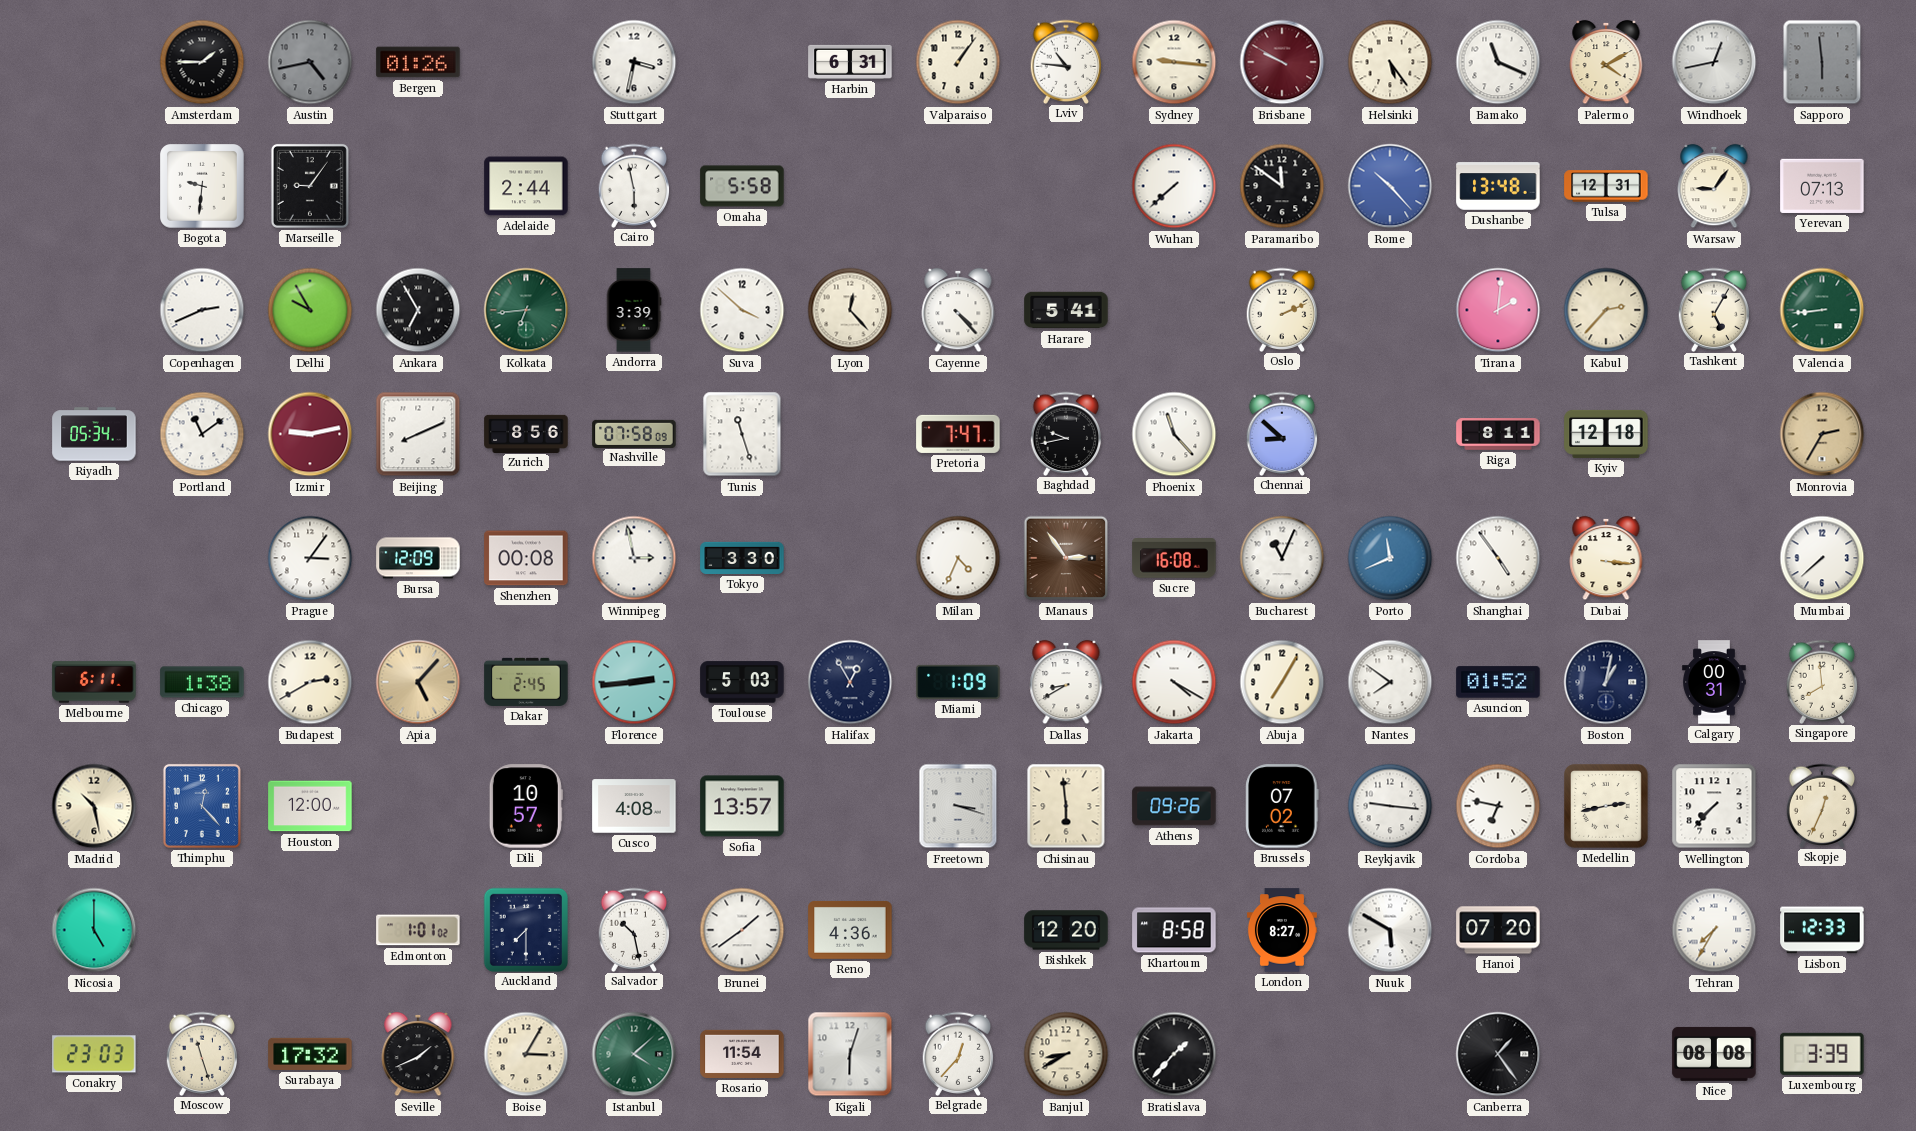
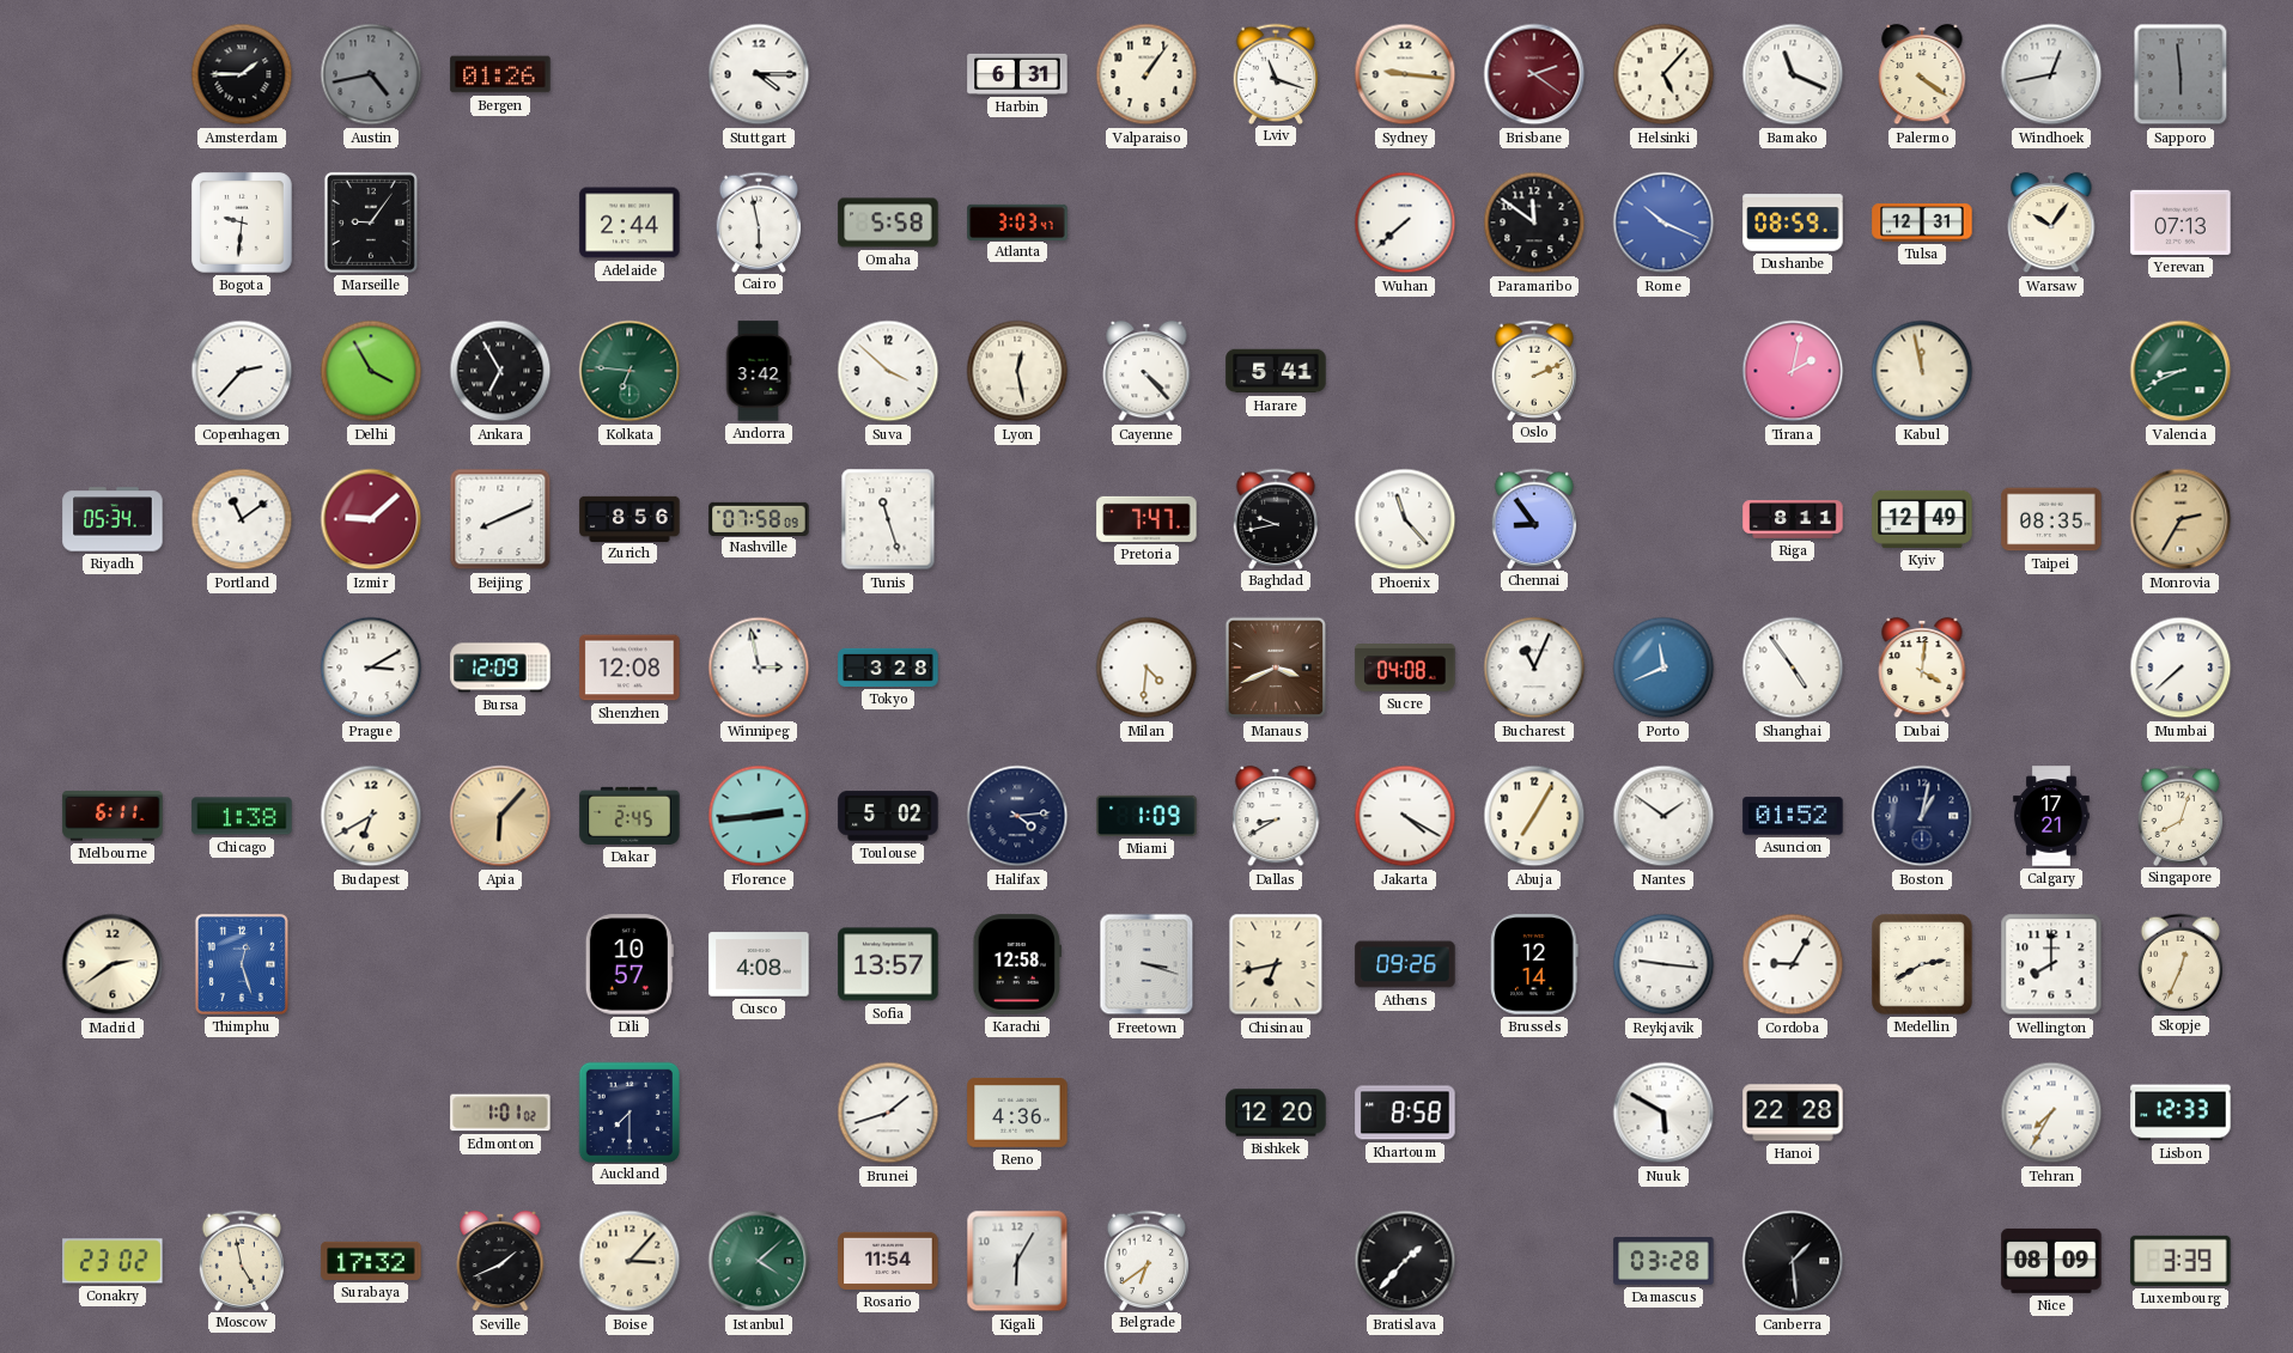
Stuttgart: 3:32 -> 4:15
Lviv: 10:46 -> 11:18
Brisbane: 9:50 -> 2:21
Helsinki: 5:24 -> 5:07
Palermo: 4:10 -> 4:21
Atlanta: none -> 3:03
Rome: 10:23 -> 10:19
Dushanbe: 13:48 -> 08:59
Warsaw: 9:06 -> 10:06
Copenhagen: 2:41 -> 2:37
Delhi: 9:55 -> 3:55
Kolkata: 6:44 -> 6:46
Andorra: 3:39 -> 3:42
Lyon: 12:23 -> 12:28
Tirana: 2:01 -> 2:02
Kabul: 2:37 -> 11:58
Tashkent: 5:05 -> none
Valencia: 8:44 -> 8:41
Izmir: 9:13 -> 9:08
Chennai: 8:52 -> 8:54
Kyiv: 12:18 -> 12:49
Taipei: none -> 08:35
Prague: 3:06 -> 3:10
Shenzhen: 00:08 -> 12:08
Tokyo: 3:30 -> 3:28
Milan: 4:34 -> 4:31
Manaus: 2:54 -> 3:41
Sucre: 16:08 -> 04:08
Dubai: 3:16 -> 4:01
Budapest: 2:40 -> 6:40
Apia: 5:07 -> 6:07
Toulouse: 5:03 -> 5:02
Halifax: 12:55 -> 4:14
Nantes: 7:51 -> 1:51
Calgary: 00:31 -> 17:21
Singapore: 7:59 -> 8:03
Madrid: 10:28 -> 2:39
Thimphu: 12:23 -> 12:27
Houston: 12:00 -> none
Karachi: none -> 12:58
Chisinau: 5:59 -> 6:43
Brussels: 07:02 -> 12:14
Cordoba: 6:47 -> 9:05
Medellin: 2:43 -> 2:40
Wellington: 7:37 -> 8:00
Nicosia: 5:00 -> none
Salvador: 10:28 -> none
Brunei: 1:39 -> 1:42
London: 8:27 -> none
Hanoi: 07:20 -> 22:28
Conakry: 23:03 -> 23:02
Moscow: 11:27 -> 4:58
Boise: 3:05 -> 3:07
Kigali: 6:03 -> 6:05
Belgrade: 12:37 -> 6:39
Banjul: 8:40 -> none
Damascus: none -> 03:28
Canberra: 1:24 -> 1:29
Nice: 08:08 -> 08:09
